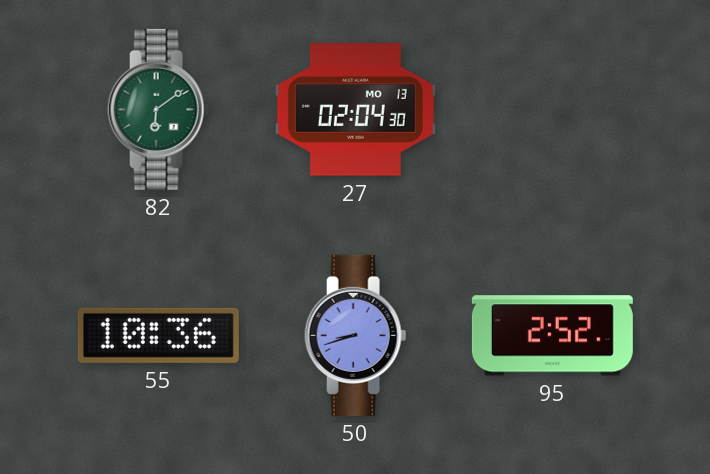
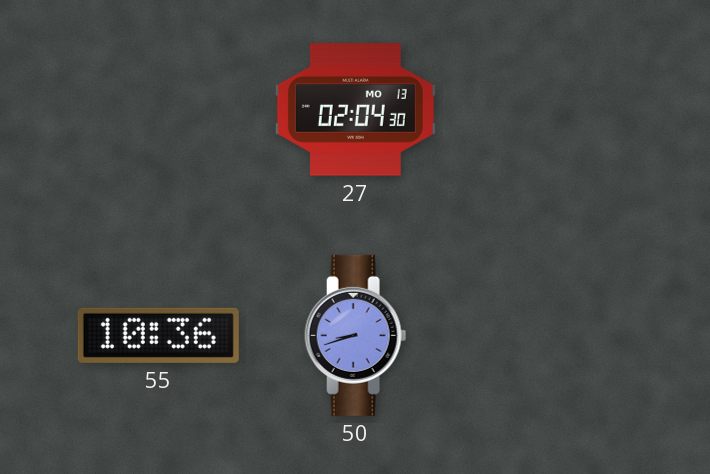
82: 6:09 -> none
95: 2:52 -> none
